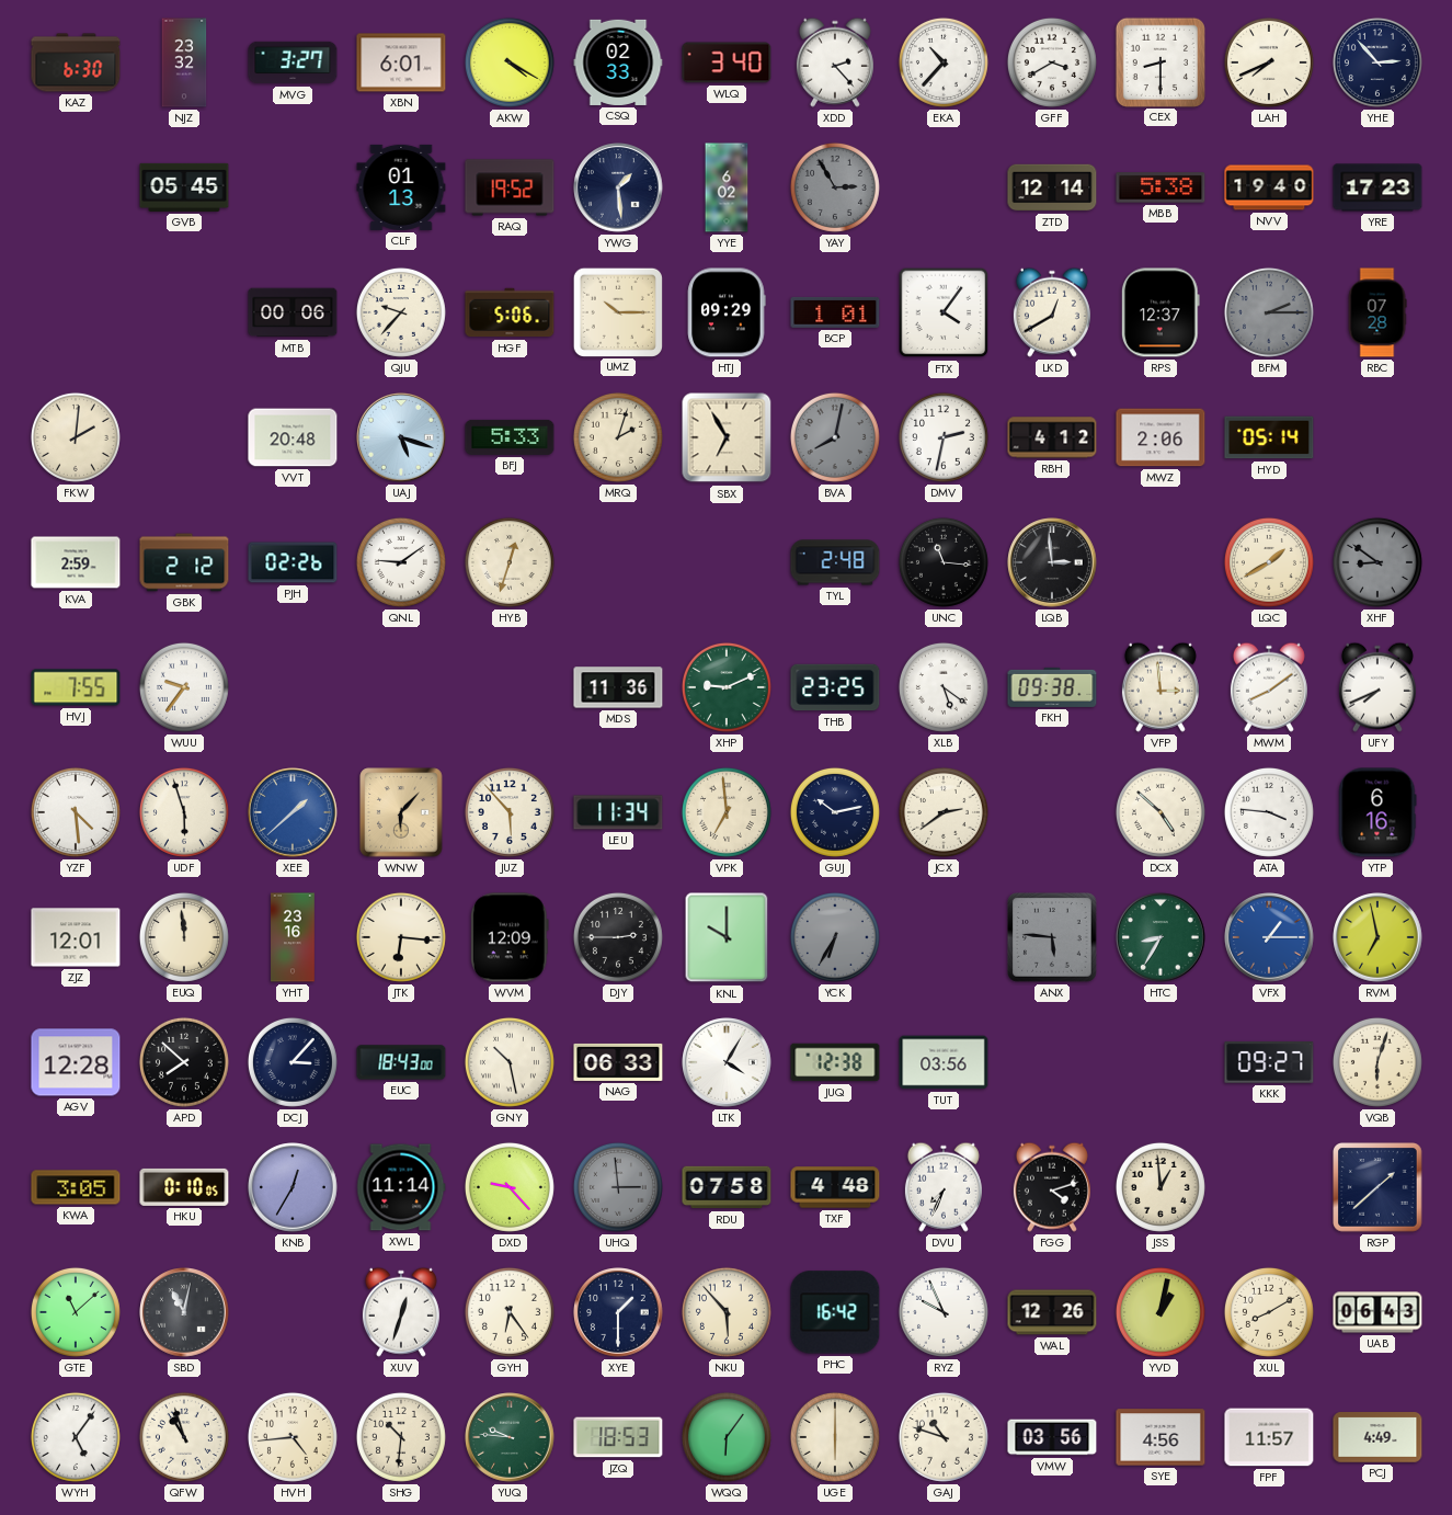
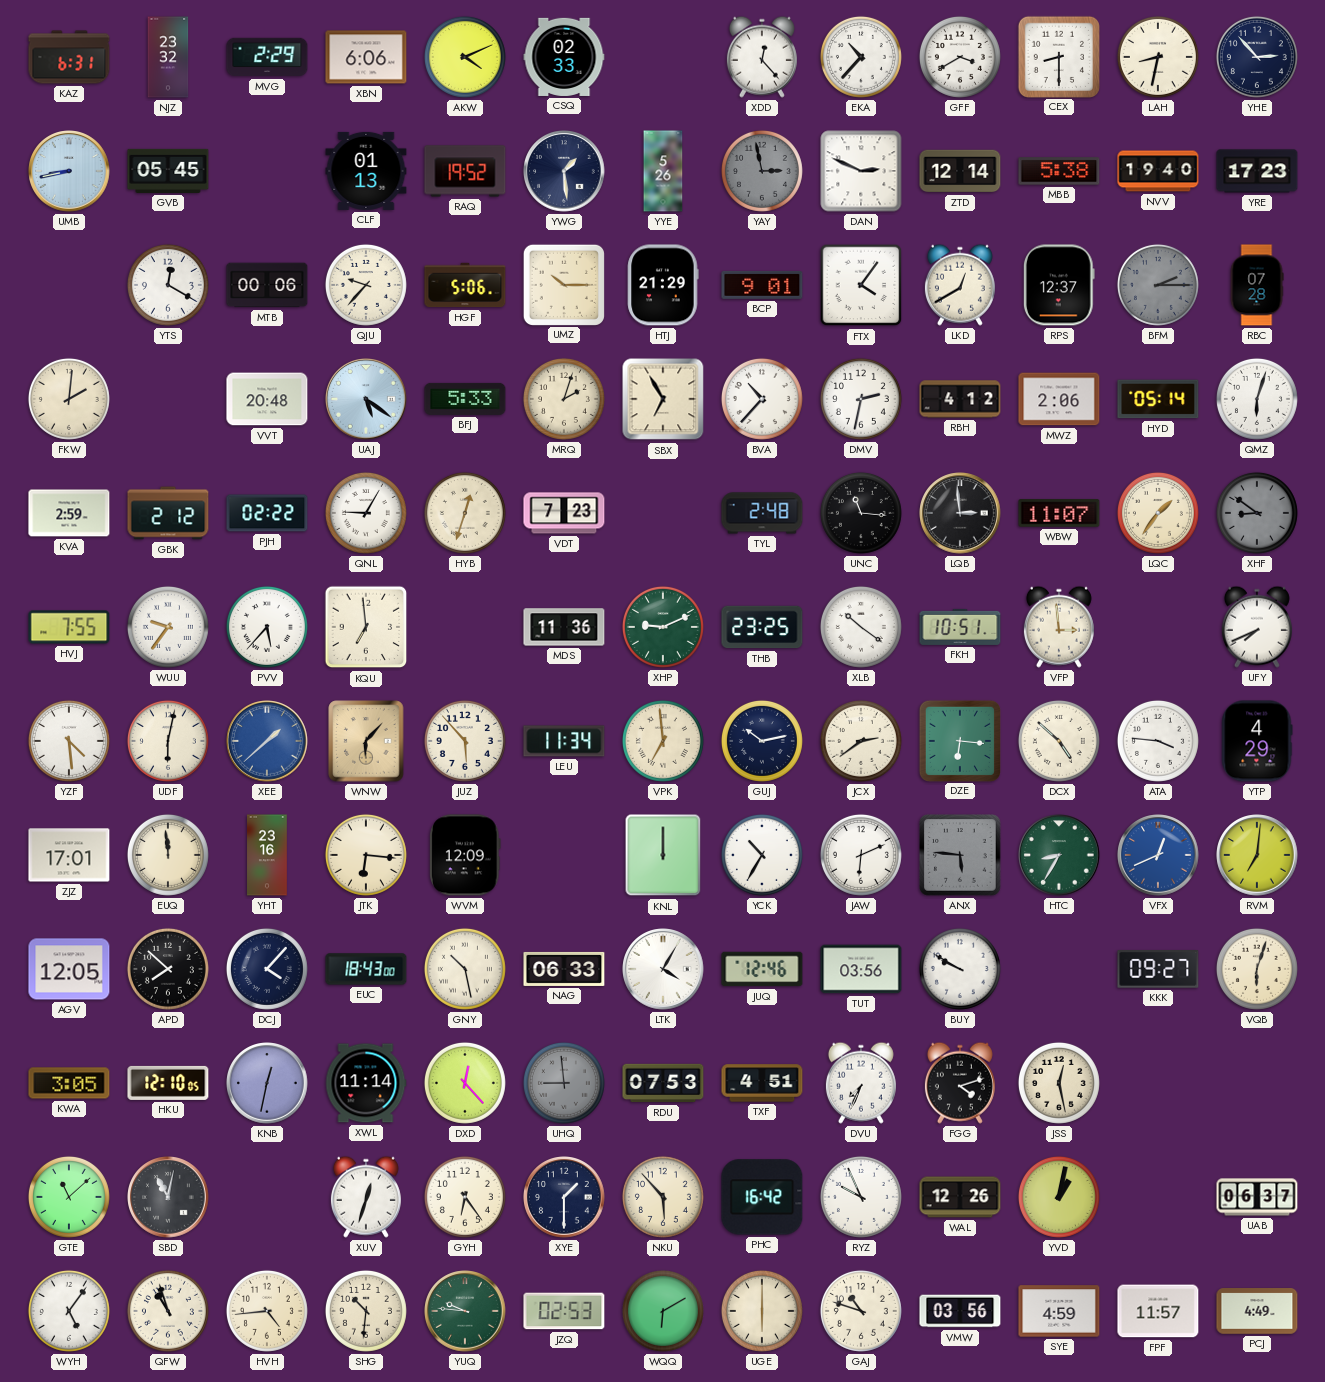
KAZ: 6:30 -> 6:31
MVG: 3:27 -> 2:29
XBN: 6:01 -> 6:06
AKW: 4:20 -> 4:11
WLQ: 3:40 -> none
XDD: 2:23 -> 12:23
LAH: 7:41 -> 8:32
UMB: none -> 8:43
YYE: 6:02 -> 5:26
YAY: 2:55 -> 2:58
DAN: none -> 2:49
YTS: none -> 12:20
HTJ: 09:29 -> 21:29
BCP: 1:01 -> 9:01
UAJ: 5:18 -> 5:21
BVA: 8:02 -> 10:37
BVA dial: grey -> white
QMZ: none -> 6:03
PJH: 02:26 -> 02:22
QNL: 9:09 -> 9:05
VDT: none -> 7:23
WBW: none -> 11:07
LQC: 1:40 -> 1:36
PVV: none -> 5:37
KQU: none -> 6:59
XLB: 5:21 -> 10:21
FKH: 09:38 -> 10:51
MWM: 8:09 -> none
UDF: 5:57 -> 6:02
DZE: none -> 6:16
YTP: 6:16 -> 4:29
ZJZ: 12:01 -> 17:01
DJY: 2:45 -> none
KNL: 10:00 -> 12:00
YCK: 6:35 -> 10:35
YCK dial: grey -> white
JAW: none -> 6:11
VFX: 1:15 -> 12:41
RVM: 6:58 -> 7:01
AGV: 12:28 -> 12:05
DCJ: 3:07 -> 4:07
JUQ: 12:38 -> 12:46
BUY: none -> 9:50
HKU: 0:10 -> 12:10
KNB: 12:35 -> 12:32
DXD: 9:23 -> 12:23
UHQ: 2:59 -> 8:59
RDU: 07:58 -> 07:53
TXF: 4:48 -> 4:51
JSS: 12:59 -> 12:28
RGP: 1:38 -> none
XUL: 8:10 -> none
UAB: 06:43 -> 06:37
JZQ: 18:53 -> 02:53
WQQ: 6:06 -> 6:10
SYE: 4:56 -> 4:59
